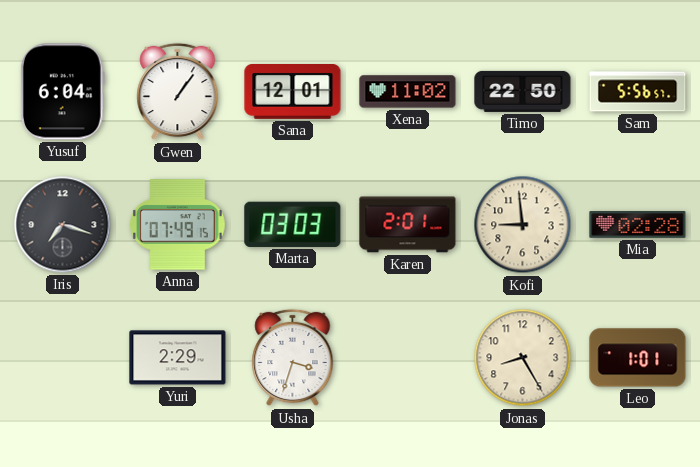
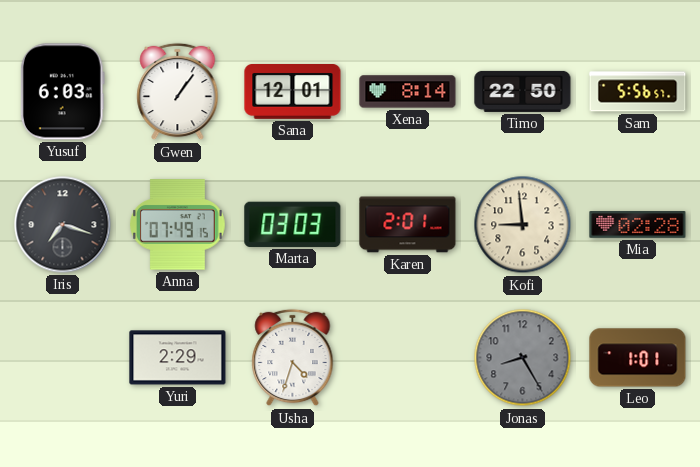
Yusuf: 6:04 -> 6:03
Xena: 11:02 -> 8:14
Usha: 3:33 -> 4:33
Jonas dial: cream -> grey
